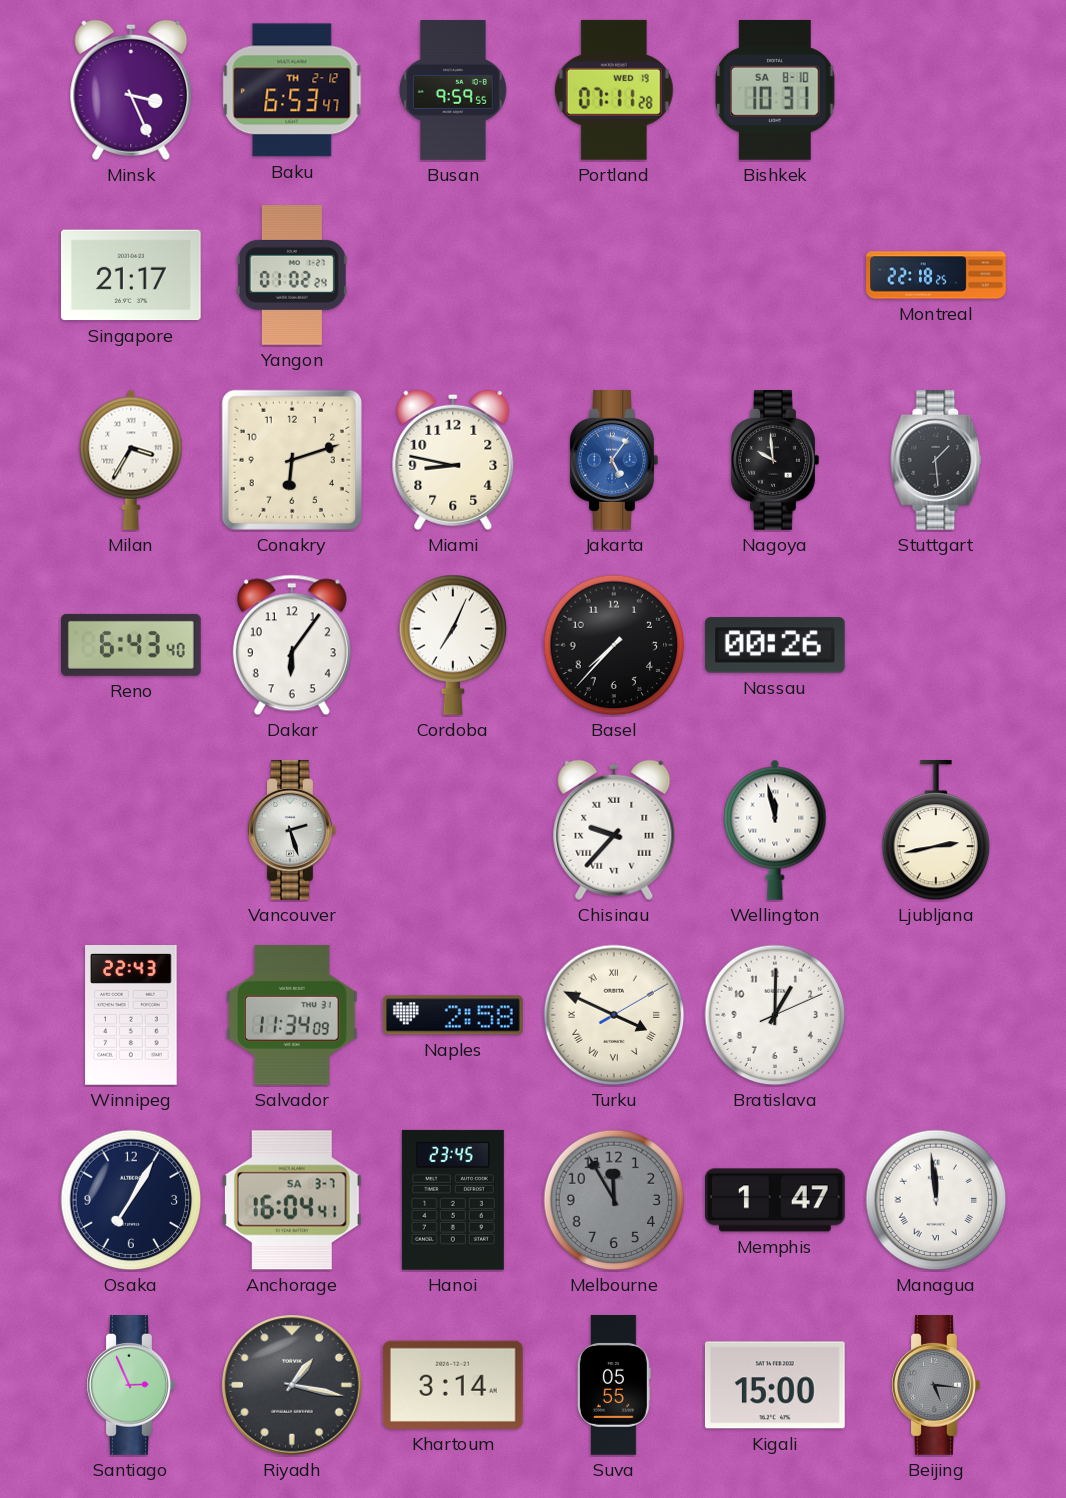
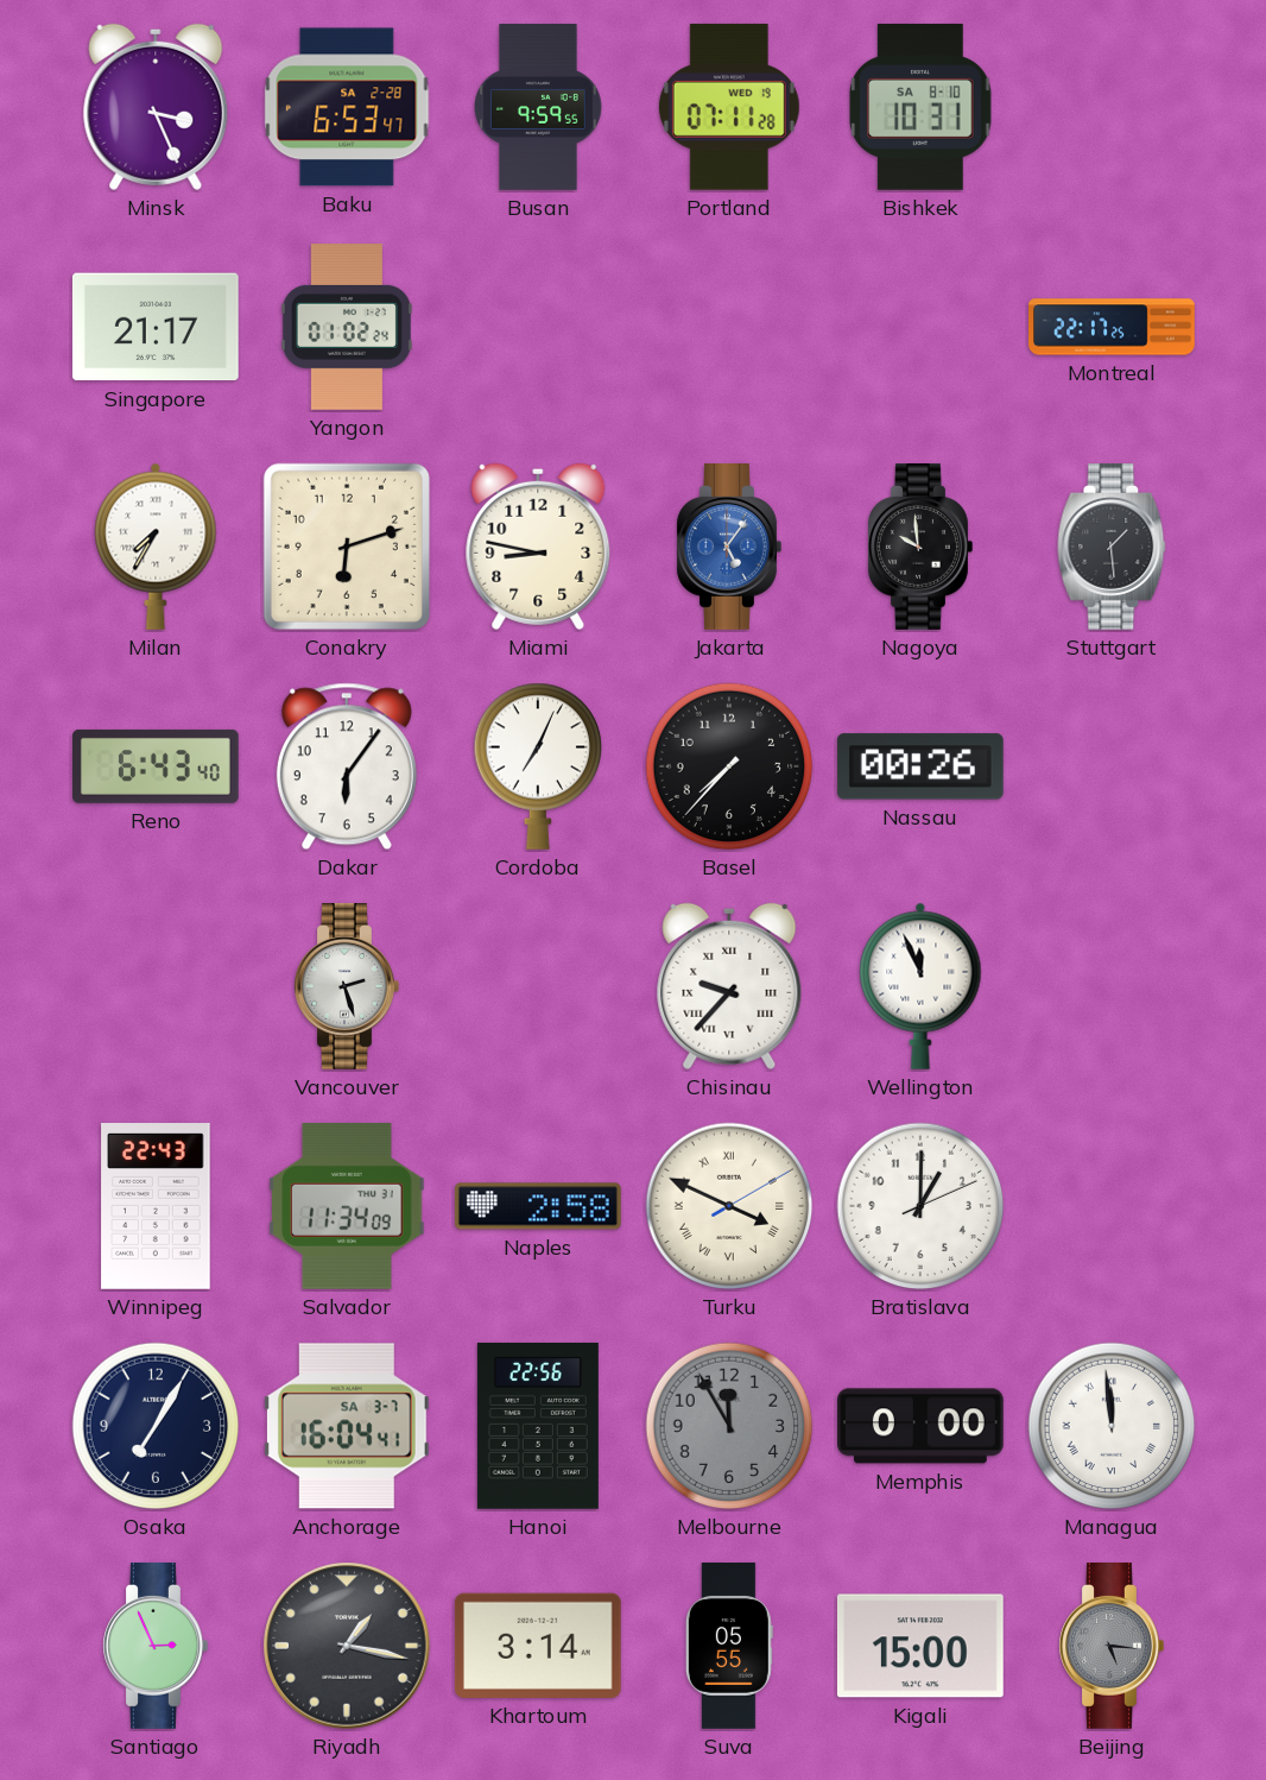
Baku date: TH 2-12 -> SA 2-28
Montreal: 22:18 -> 22:17
Milan: 3:35 -> 7:35
Wellington: 11:58 -> 11:56
Ljubljana: 2:43 -> none
Hanoi: 23:45 -> 22:56
Memphis: 1:47 -> 0:00
